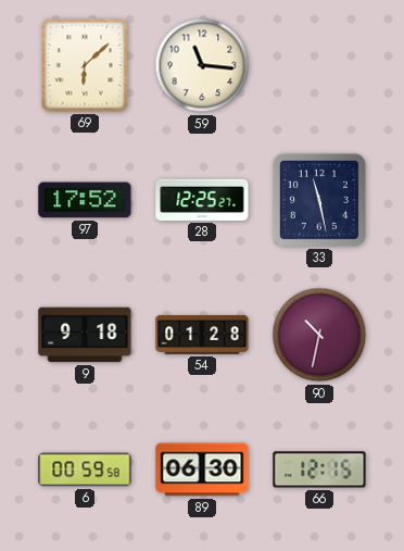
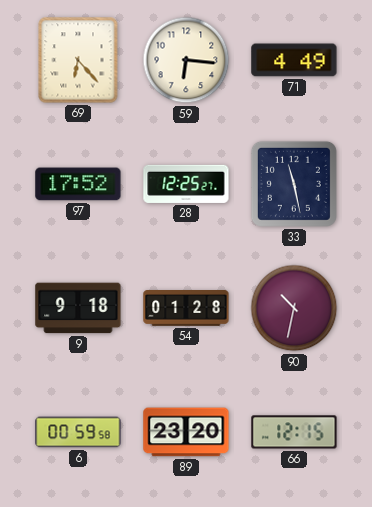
69: 6:08 -> 6:23
59: 11:16 -> 6:16
71: none -> 4:49
89: 06:30 -> 23:20
